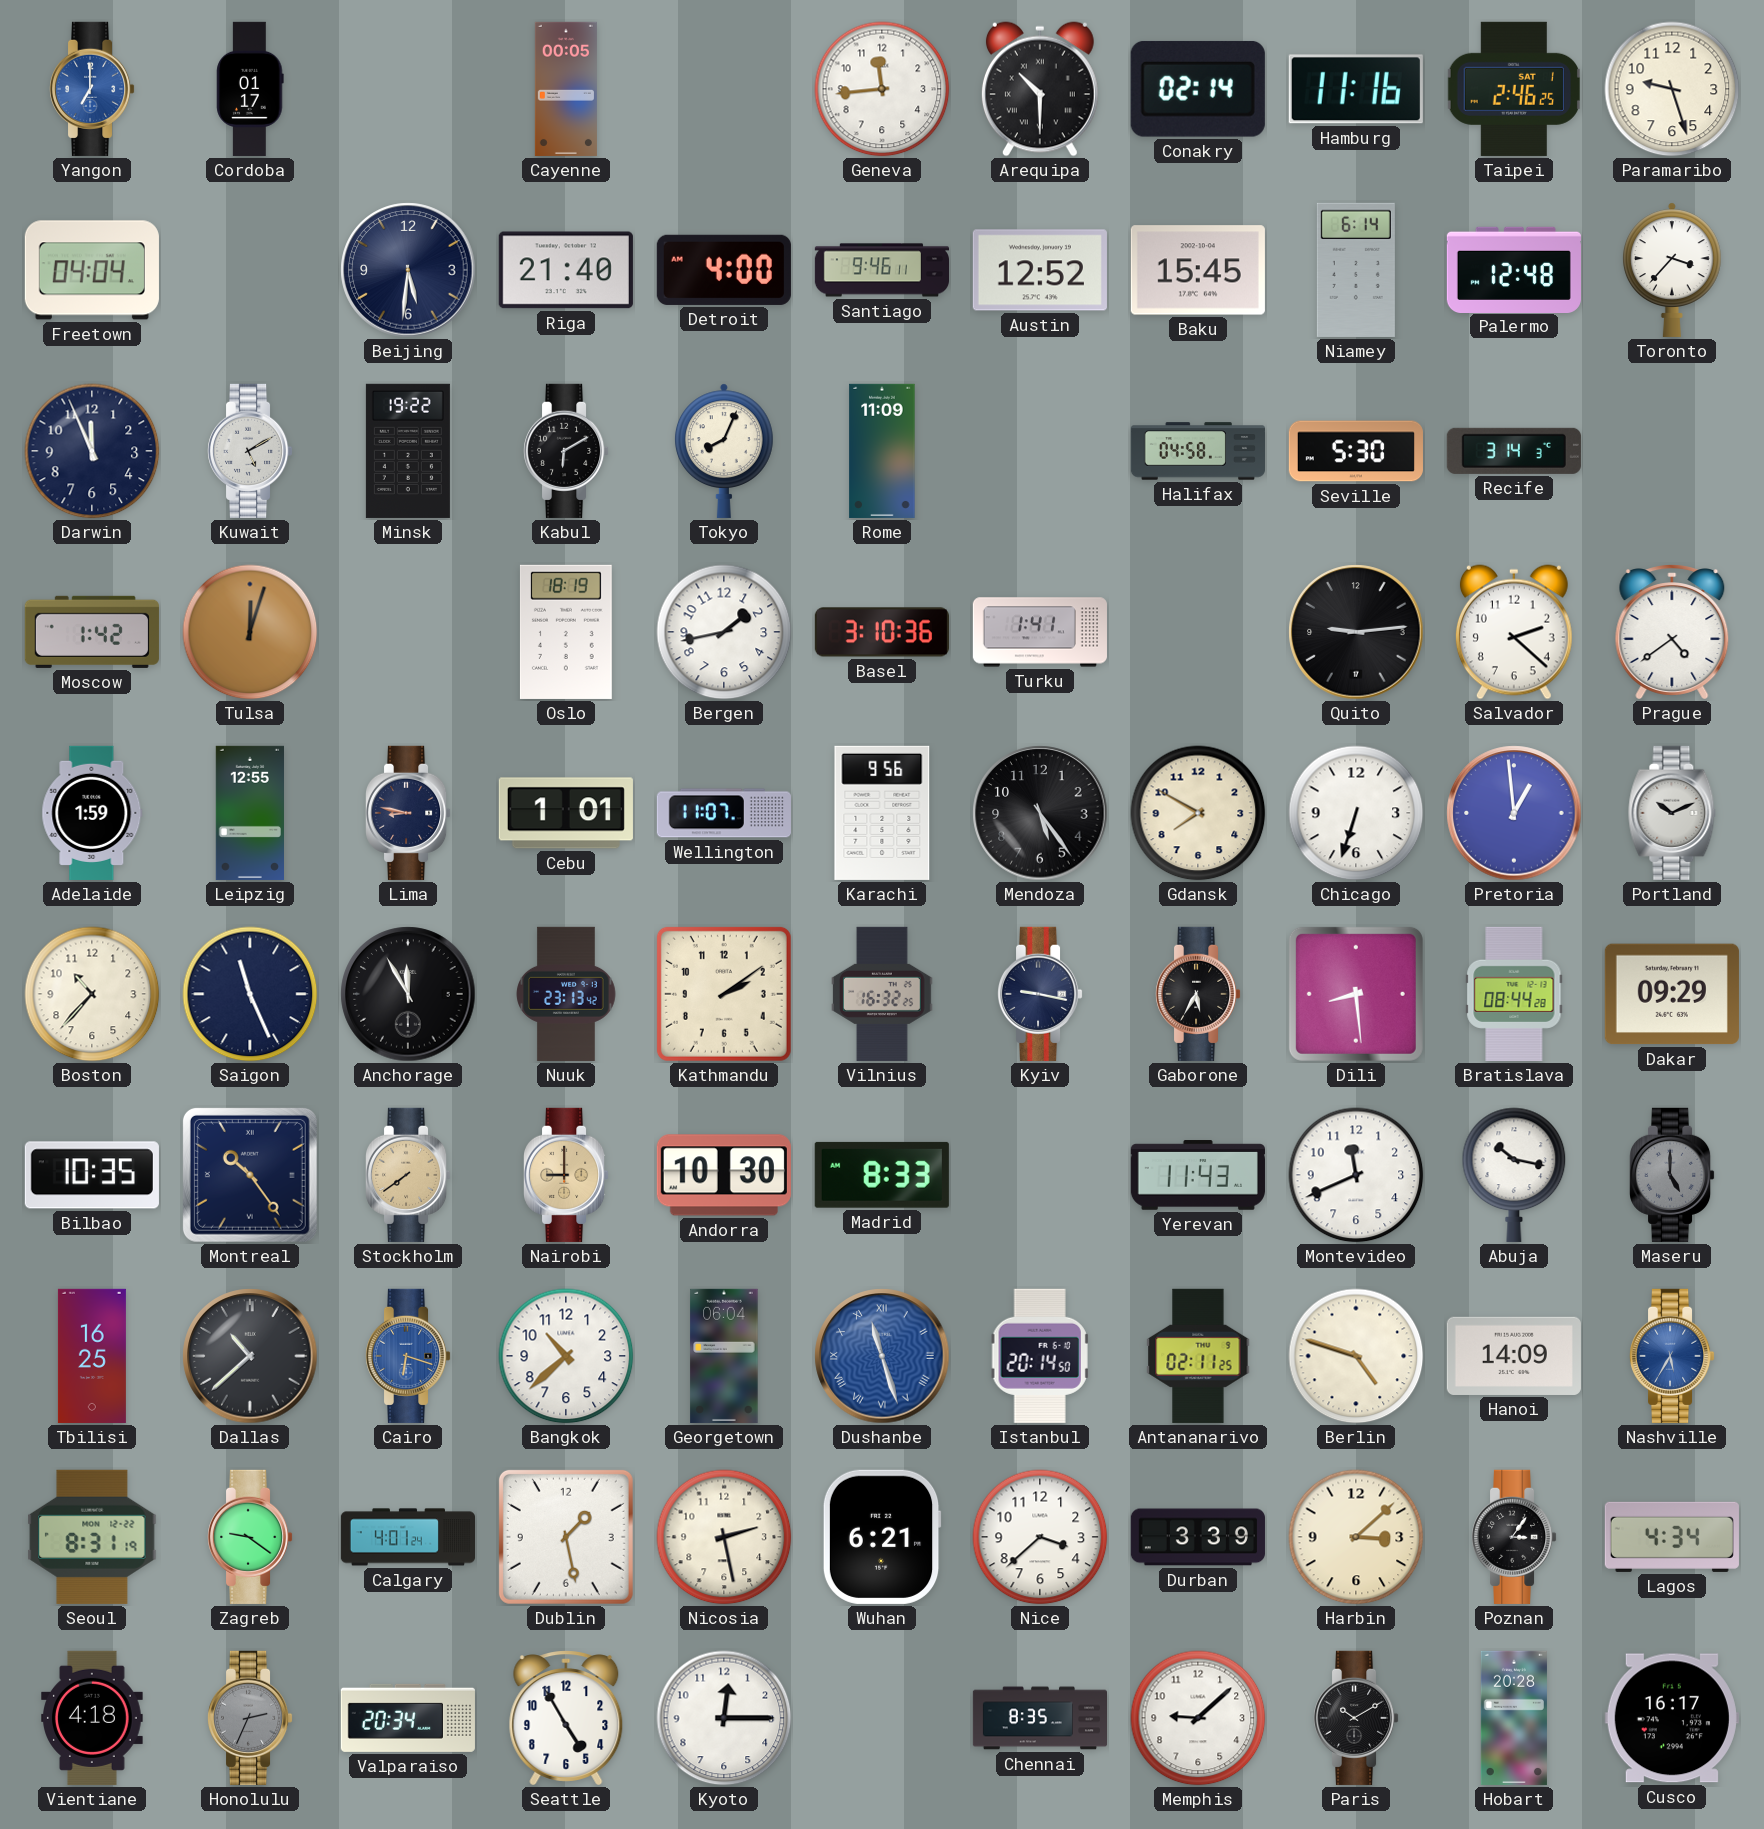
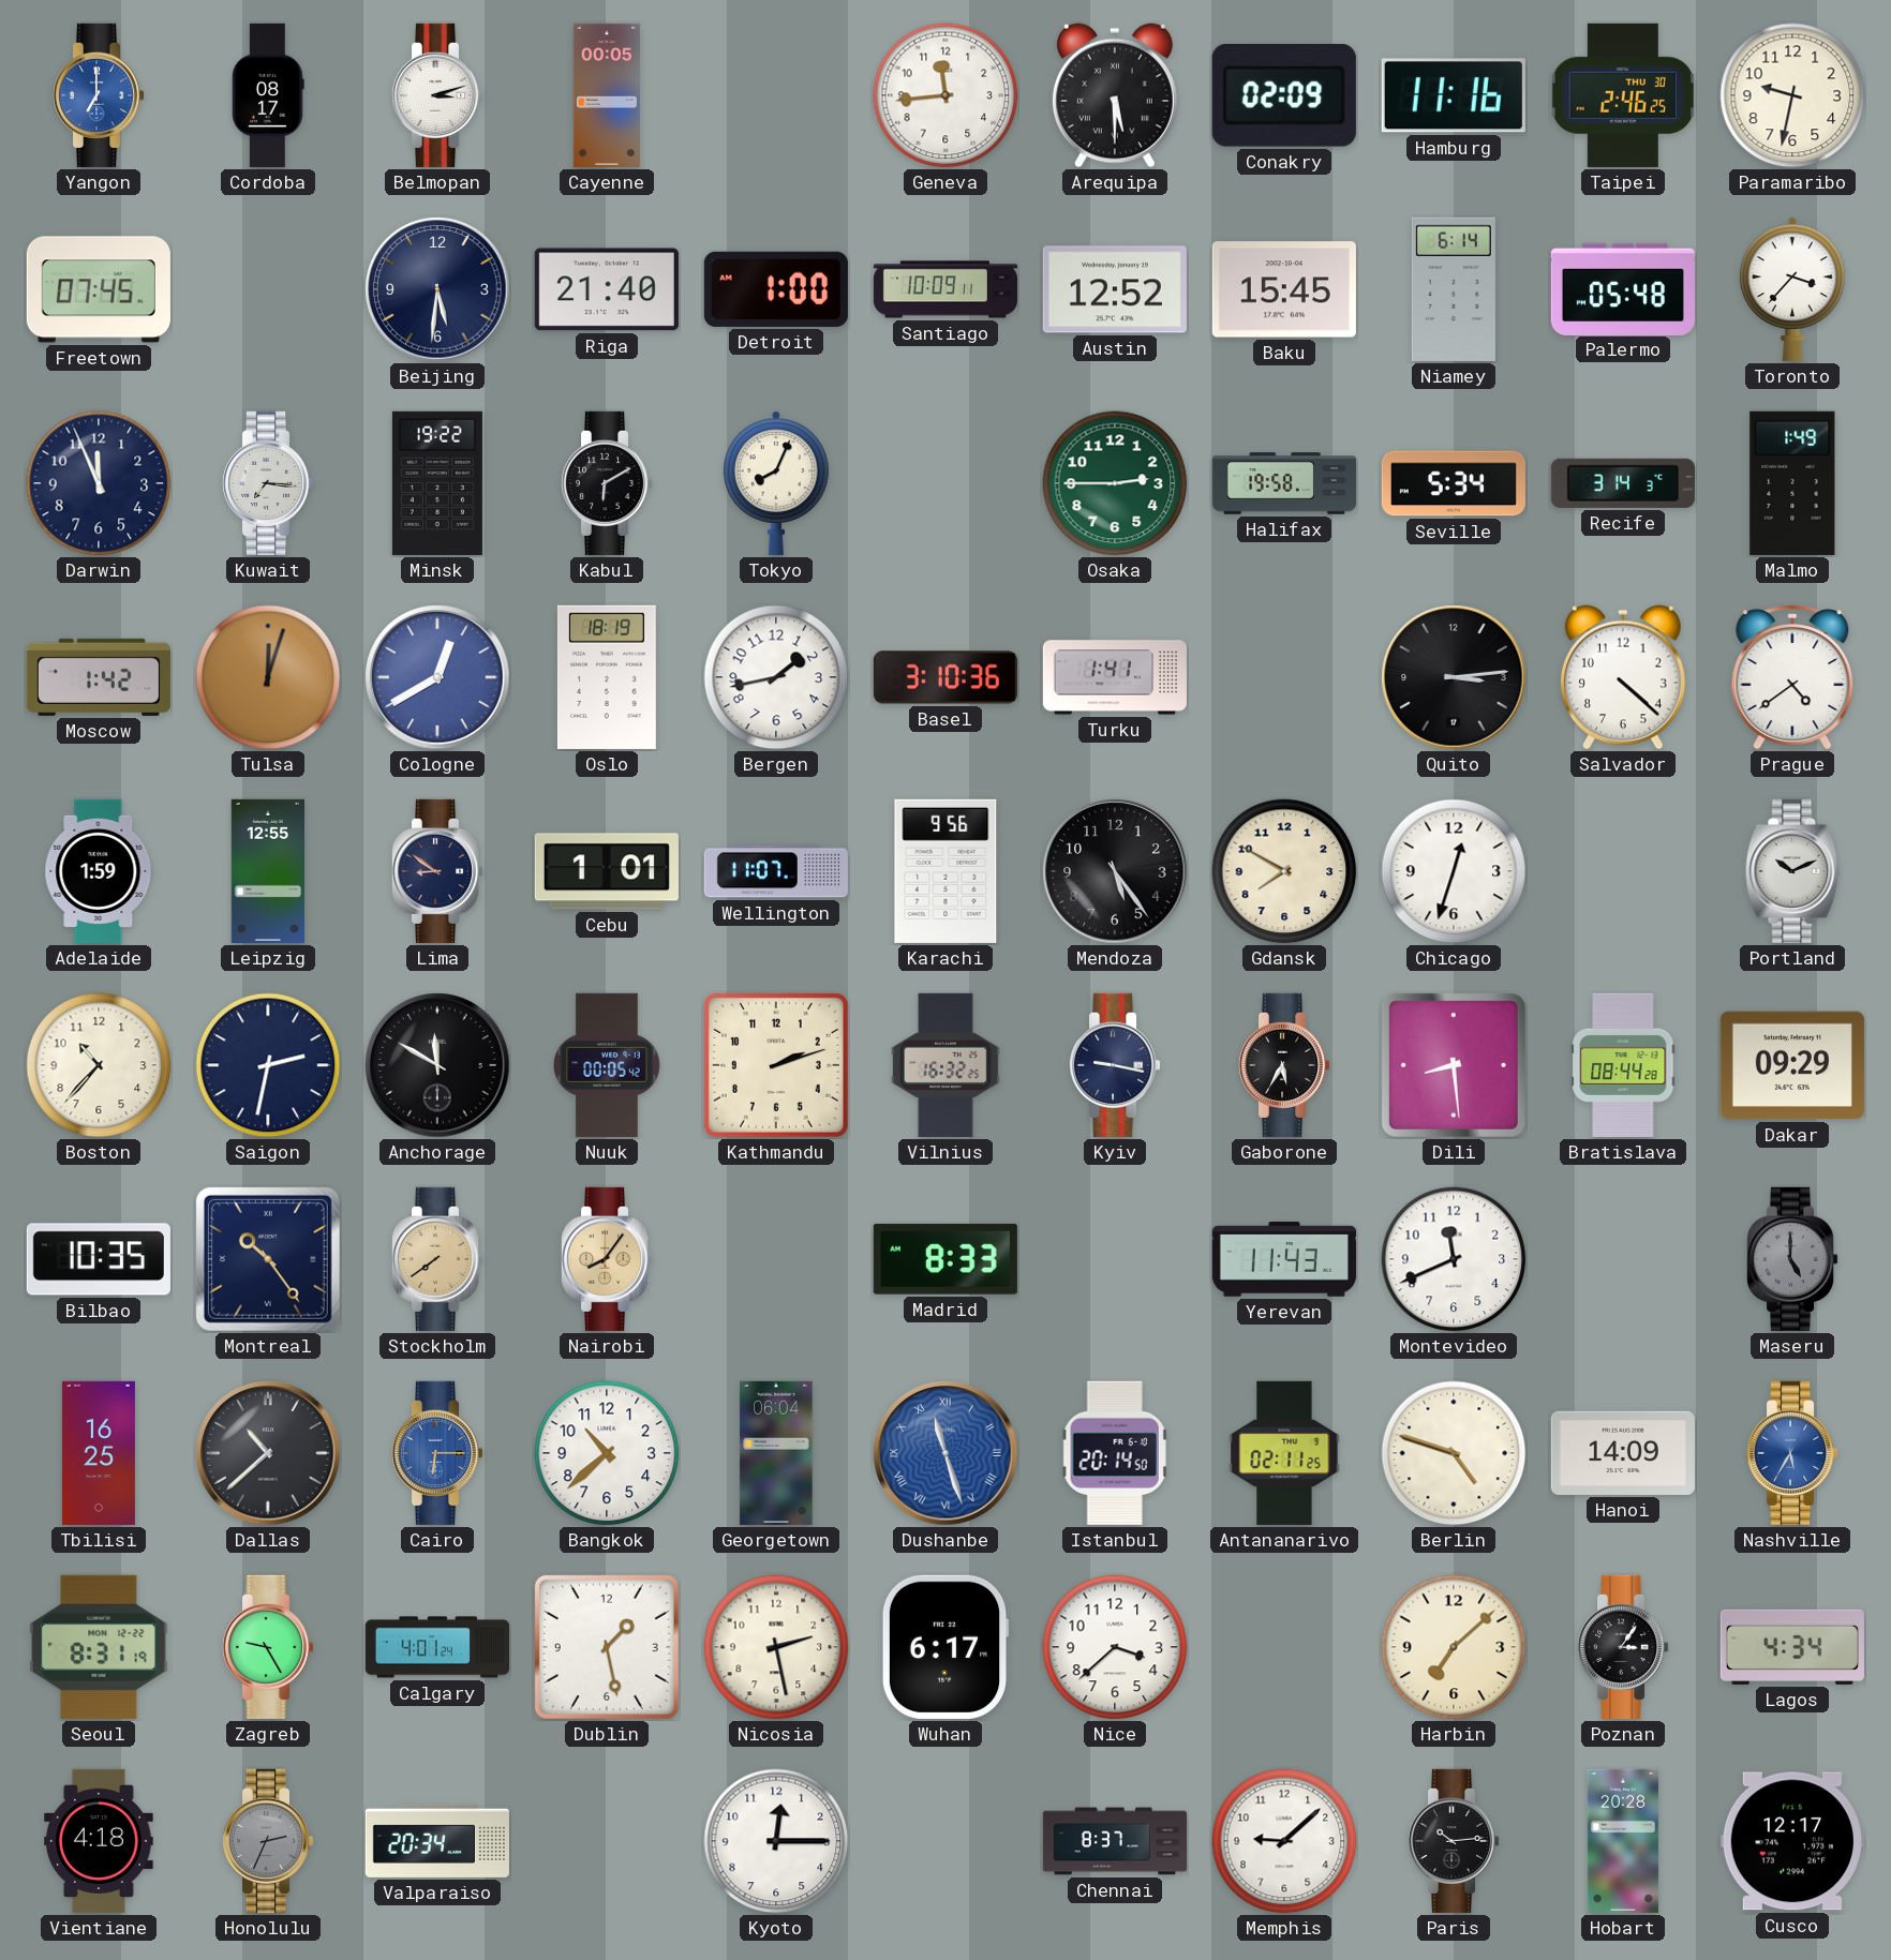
Cordoba: 01:17 -> 08:17
Belmopan: none -> 3:12
Arequipa: 10:30 -> 5:30
Conakry: 02:14 -> 02:09
Taipei date: SAT 1 -> THU 30
Paramaribo: 9:27 -> 9:32
Freetown: 04:04 -> 07:45
Detroit: 4:00 -> 1:00
Santiago: 9:46 -> 10:09
Palermo: 12:48 -> 05:48
Kuwait: 5:10 -> 7:16
Rome: 11:09 -> none
Osaka: none -> 2:45
Halifax: 04:58 -> 19:58
Seville: 5:30 -> 5:34
Malmo: none -> 1:49
Cologne: none -> 12:40
Quito: 9:14 -> 3:14
Salvador: 2:22 -> 4:22
Lima: 8:47 -> 8:51
Chicago: 6:33 -> 12:33
Pretoria: 12:59 -> none
Saigon: 11:26 -> 2:32
Anchorage: 11:55 -> 11:50
Nuuk: 23:13 -> 00:05
Kathmandu: 2:09 -> 2:12
Nairobi: 9:00 -> 8:06
Andorra: 10:30 -> none
Abuja: 10:17 -> none
Cairo: 6:18 -> 6:15
Zagreb: 9:21 -> 9:25
Wuhan: 6:21 -> 6:17
Durban: 3:39 -> none
Harbin: 3:08 -> 7:08
Seattle: 4:55 -> none
Chennai: 8:35 -> 8:37
Paris: 10:10 -> 10:14
Cusco: 16:17 -> 12:17
